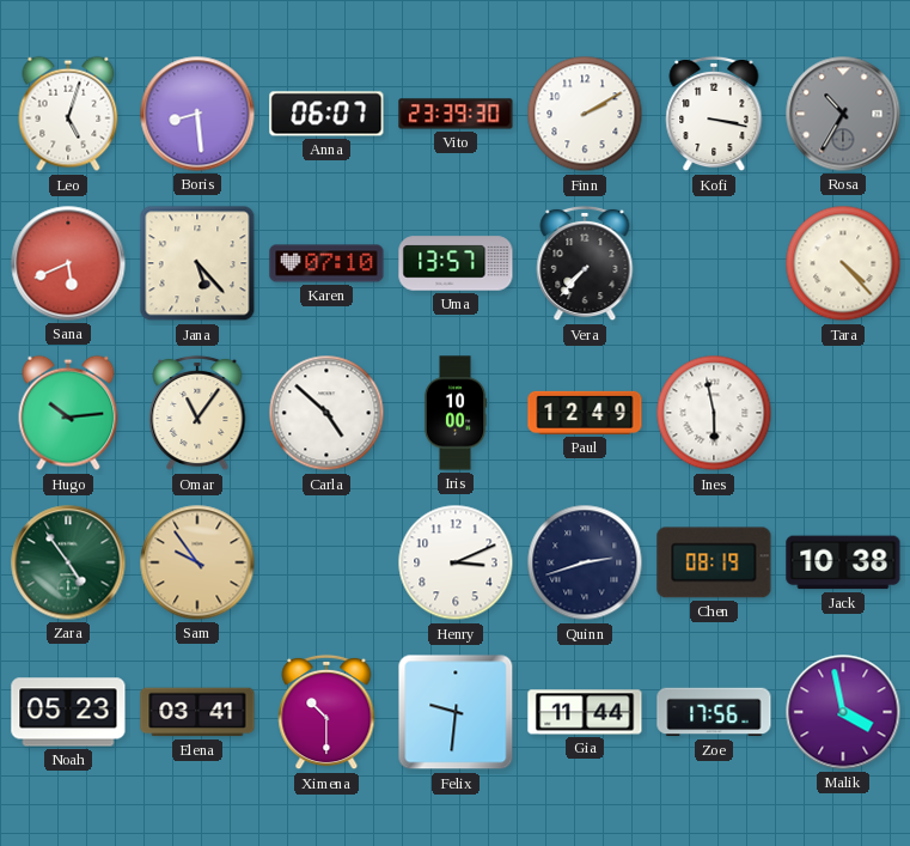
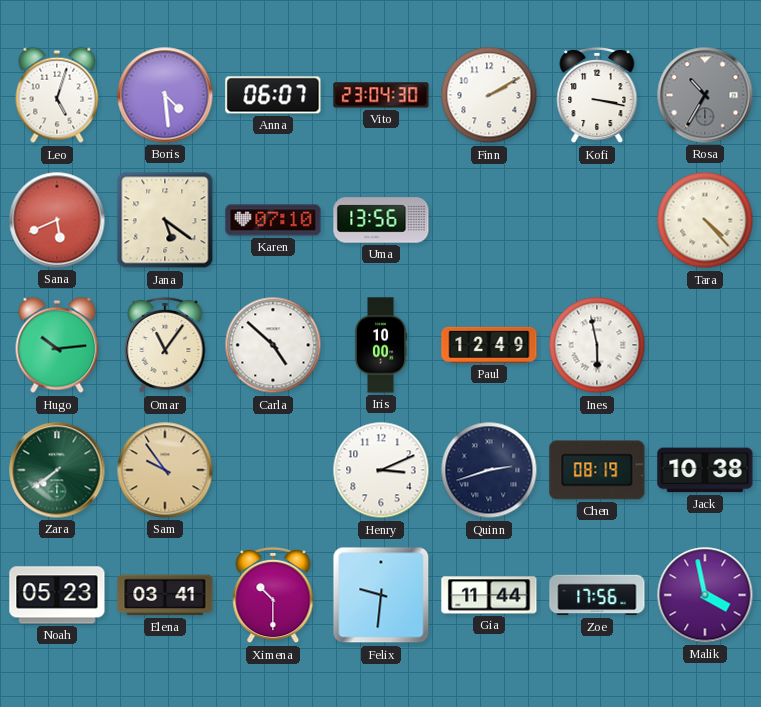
Boris: 8:29 -> 4:29
Vito: 23:39 -> 23:04
Jana: 5:23 -> 5:21
Uma: 13:57 -> 13:56
Vera: 7:37 -> none
Zara: 4:54 -> 7:39
